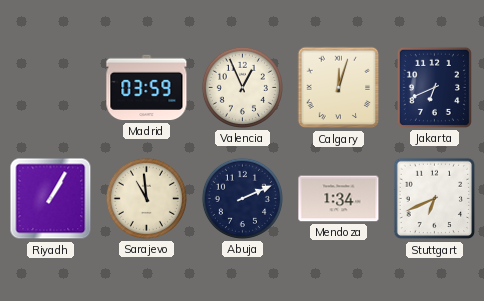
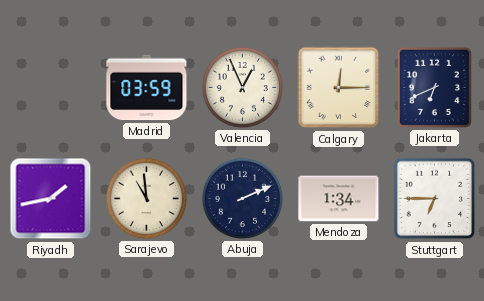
Calgary: 12:03 -> 12:15
Riyadh: 1:05 -> 1:43
Stuttgart: 6:41 -> 6:45
